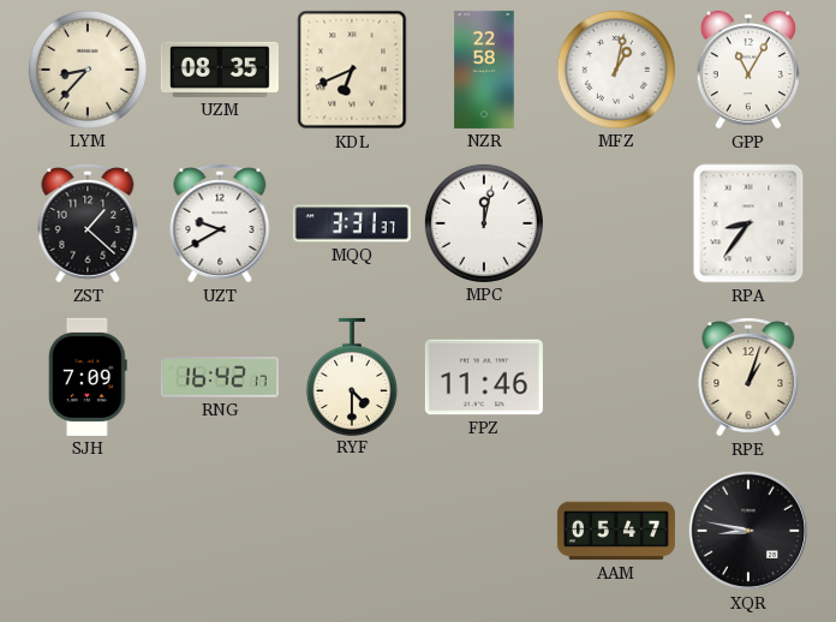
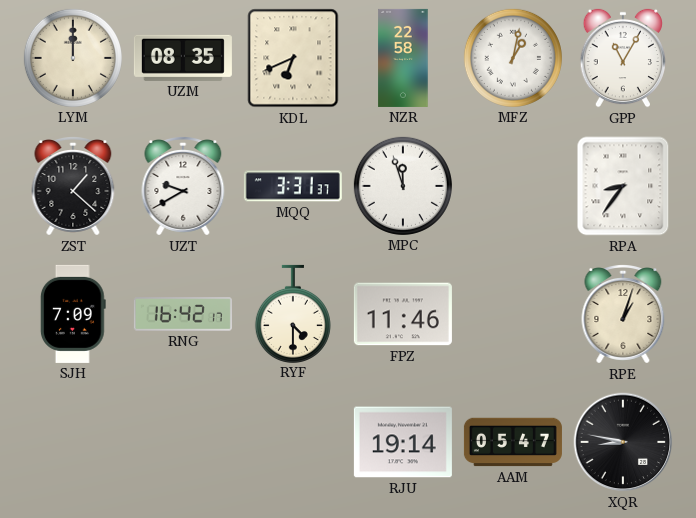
LYM: 8:37 -> 12:00
MPC: 12:02 -> 11:57
RJU: none -> 19:14
